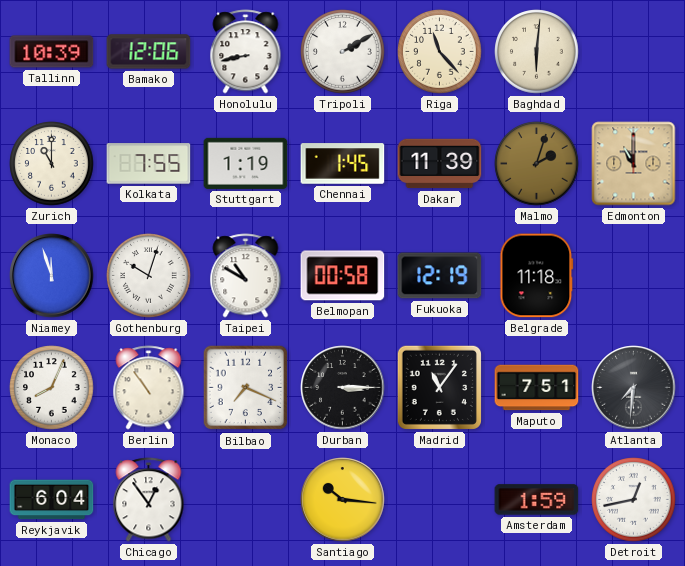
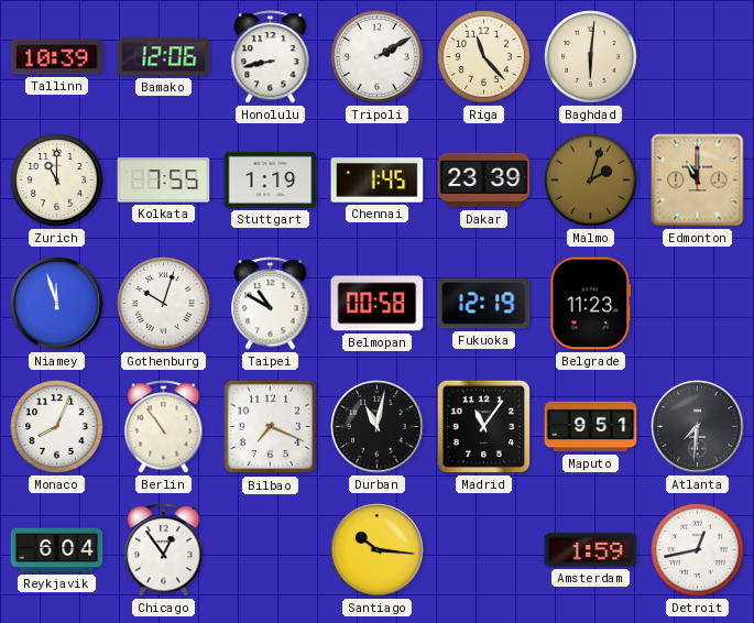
Dakar: 11:39 -> 23:39
Belgrade: 11:18 -> 11:23
Durban: 3:15 -> 11:02
Maputo: 7:51 -> 9:51
